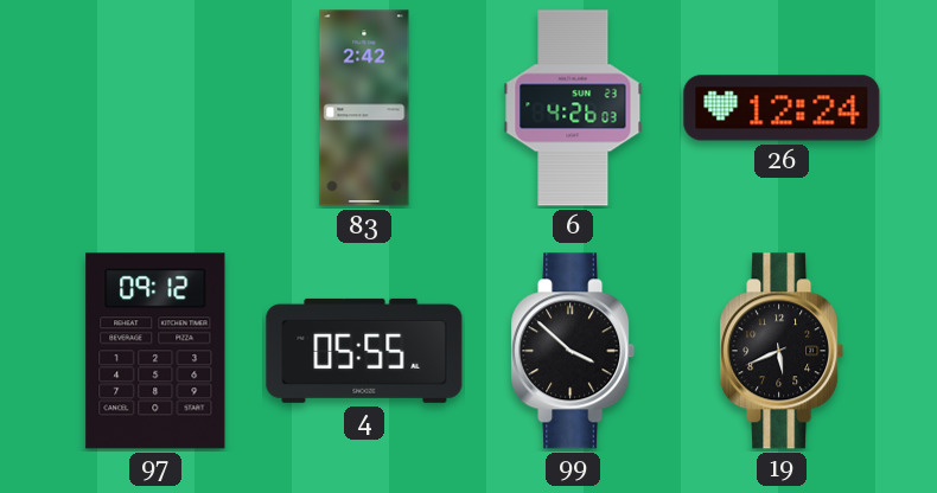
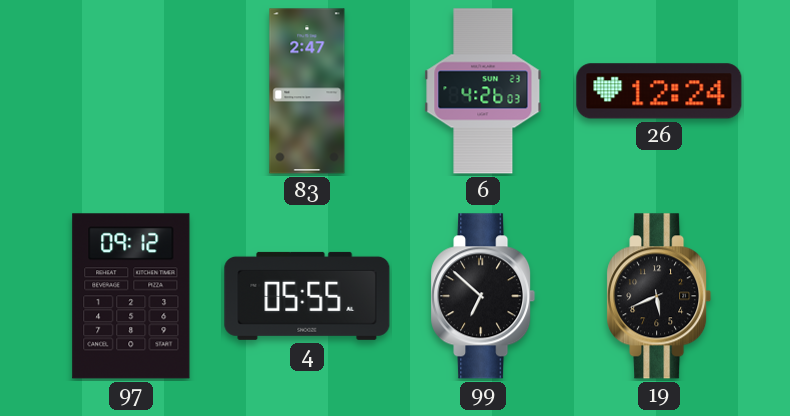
83: 2:42 -> 2:47
99: 3:52 -> 6:52
